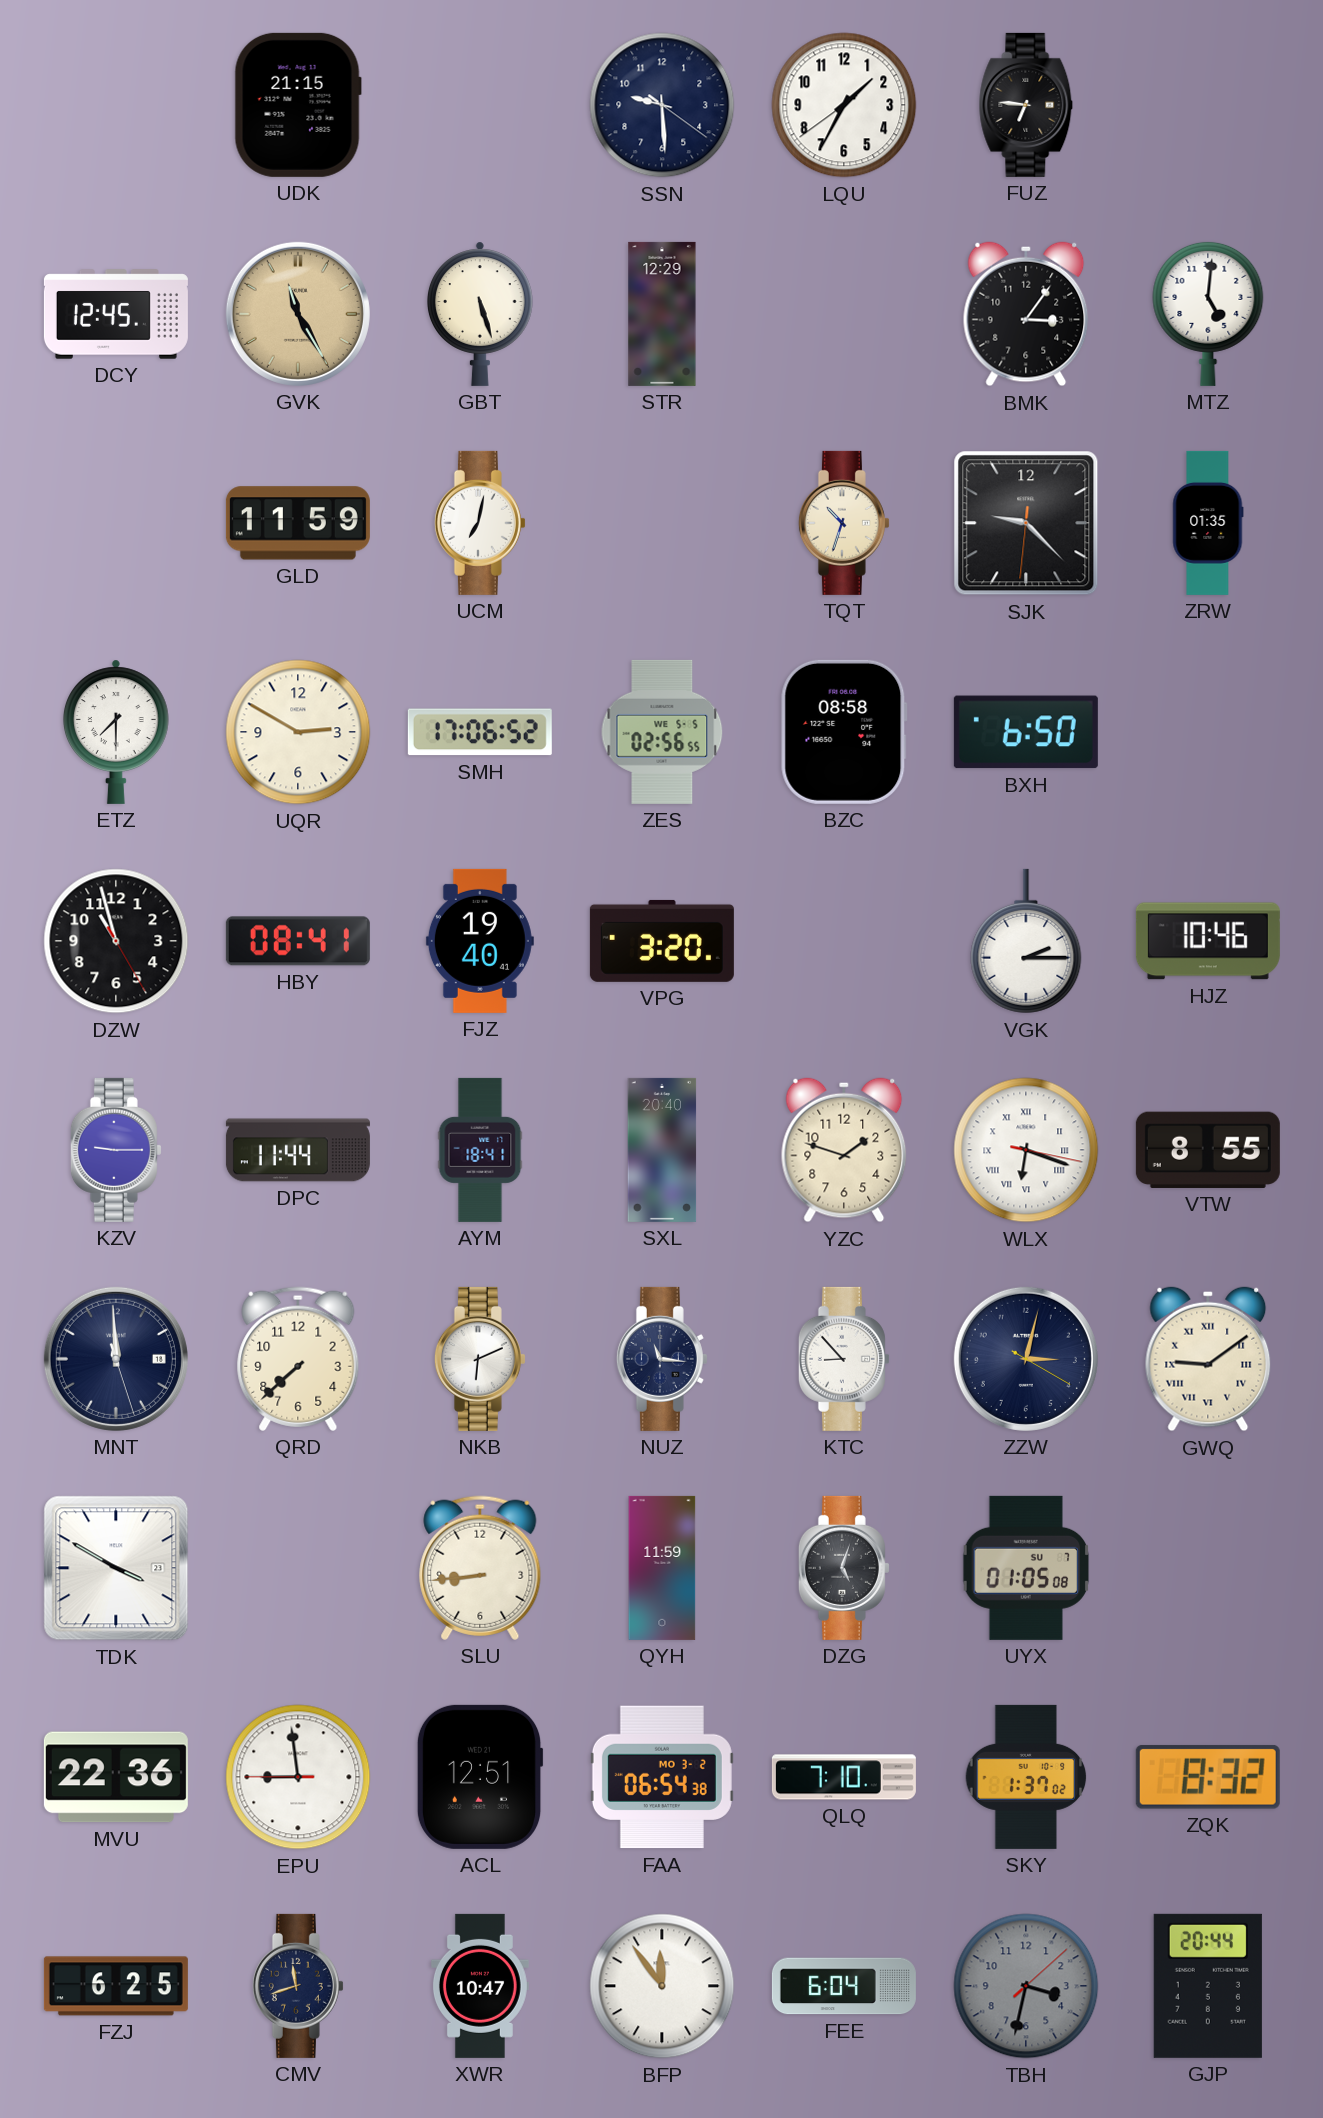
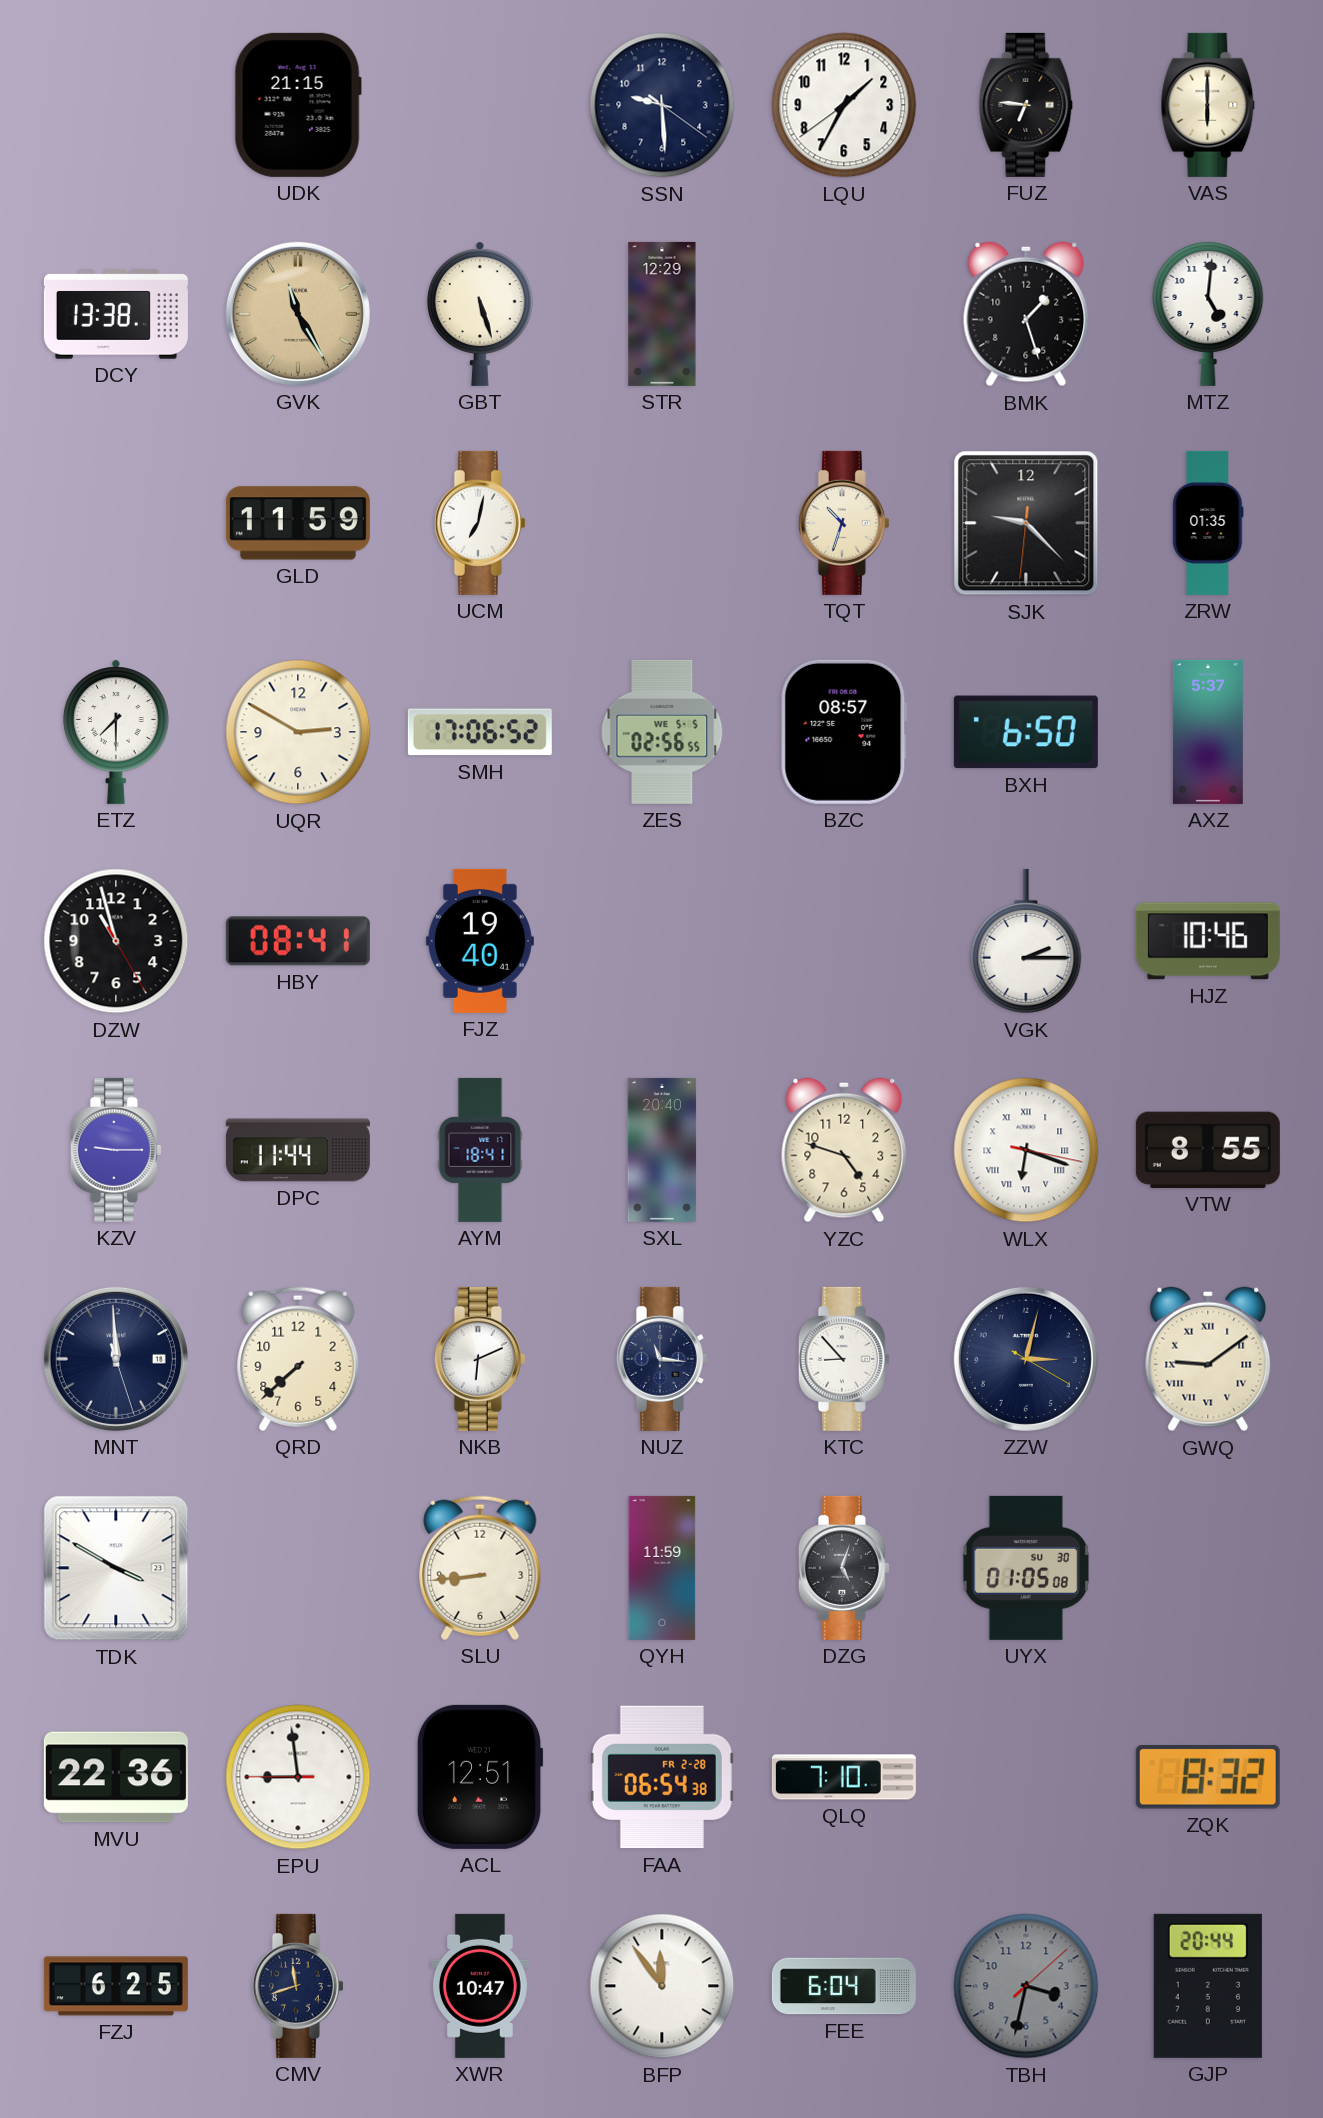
VAS: none -> 6:00
DCY: 12:45 -> 13:38
BMK: 3:06 -> 1:27
BZC: 08:58 -> 08:57
AXZ: none -> 5:37
VPG: 3:20 -> none
YZC: 1:48 -> 4:48
UYX date: SU 7 -> SU 30
FAA date: MO 3-2 -> FR 2-28
SKY: 1:37 -> none
